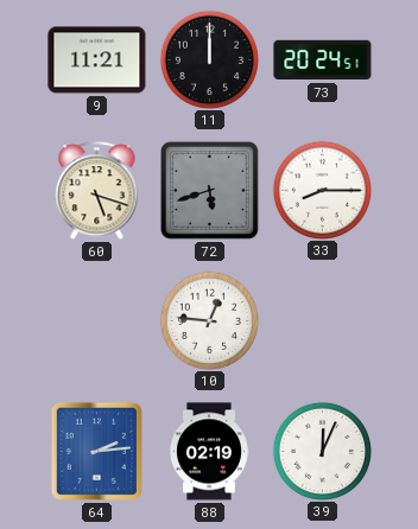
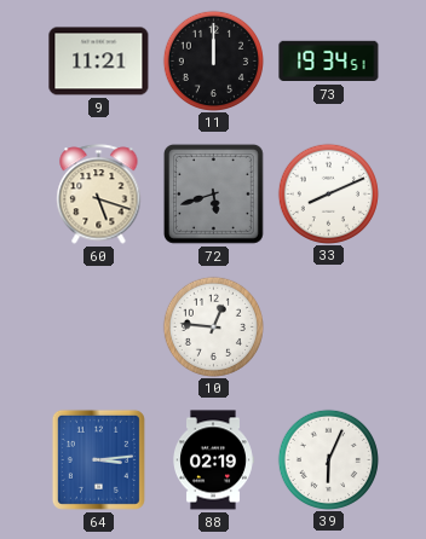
73: 20:24 -> 19:34
33: 8:15 -> 8:11
64: 2:14 -> 3:14
39: 12:04 -> 6:04
